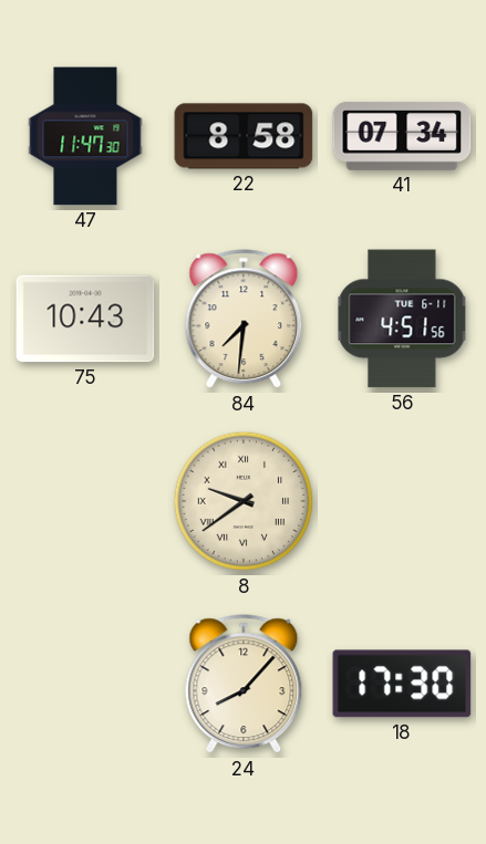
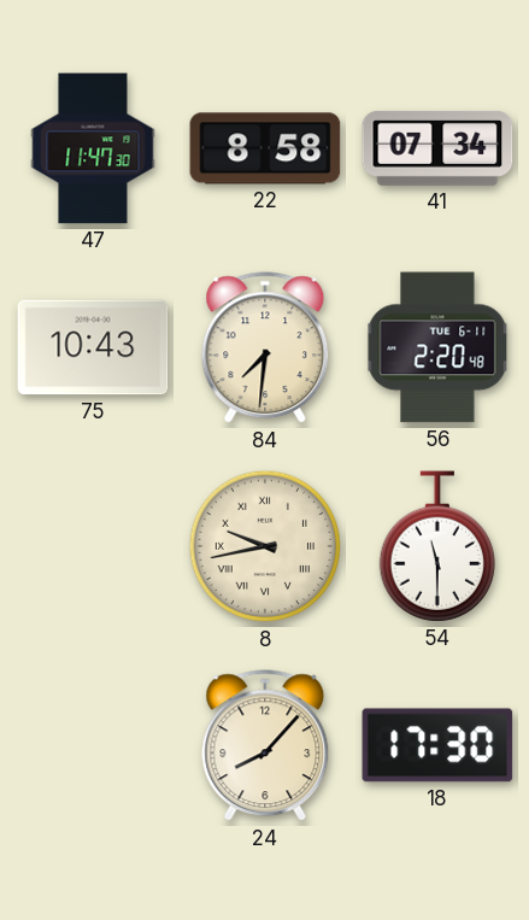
56: 4:51 -> 2:20
8: 9:39 -> 9:43
54: none -> 11:30
